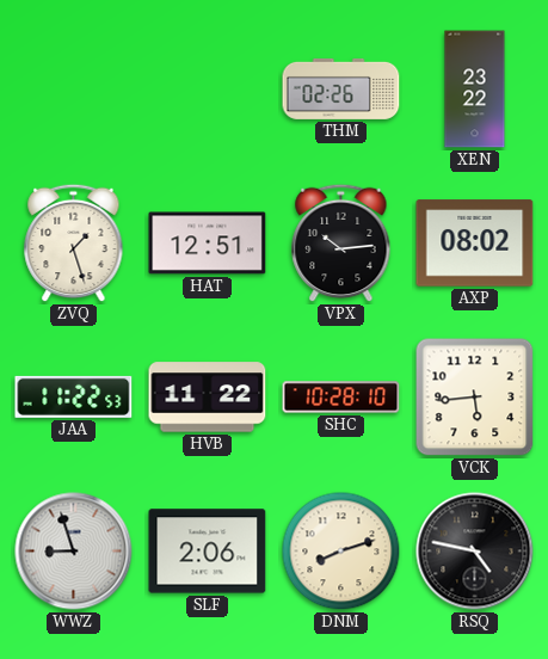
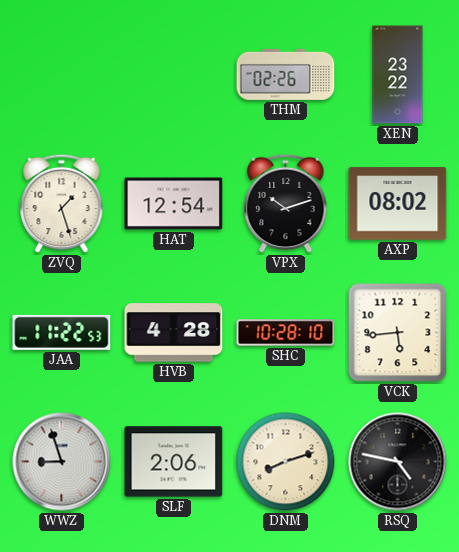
HAT: 12:51 -> 12:54
VPX: 10:14 -> 10:12
HVB: 11:22 -> 4:28
